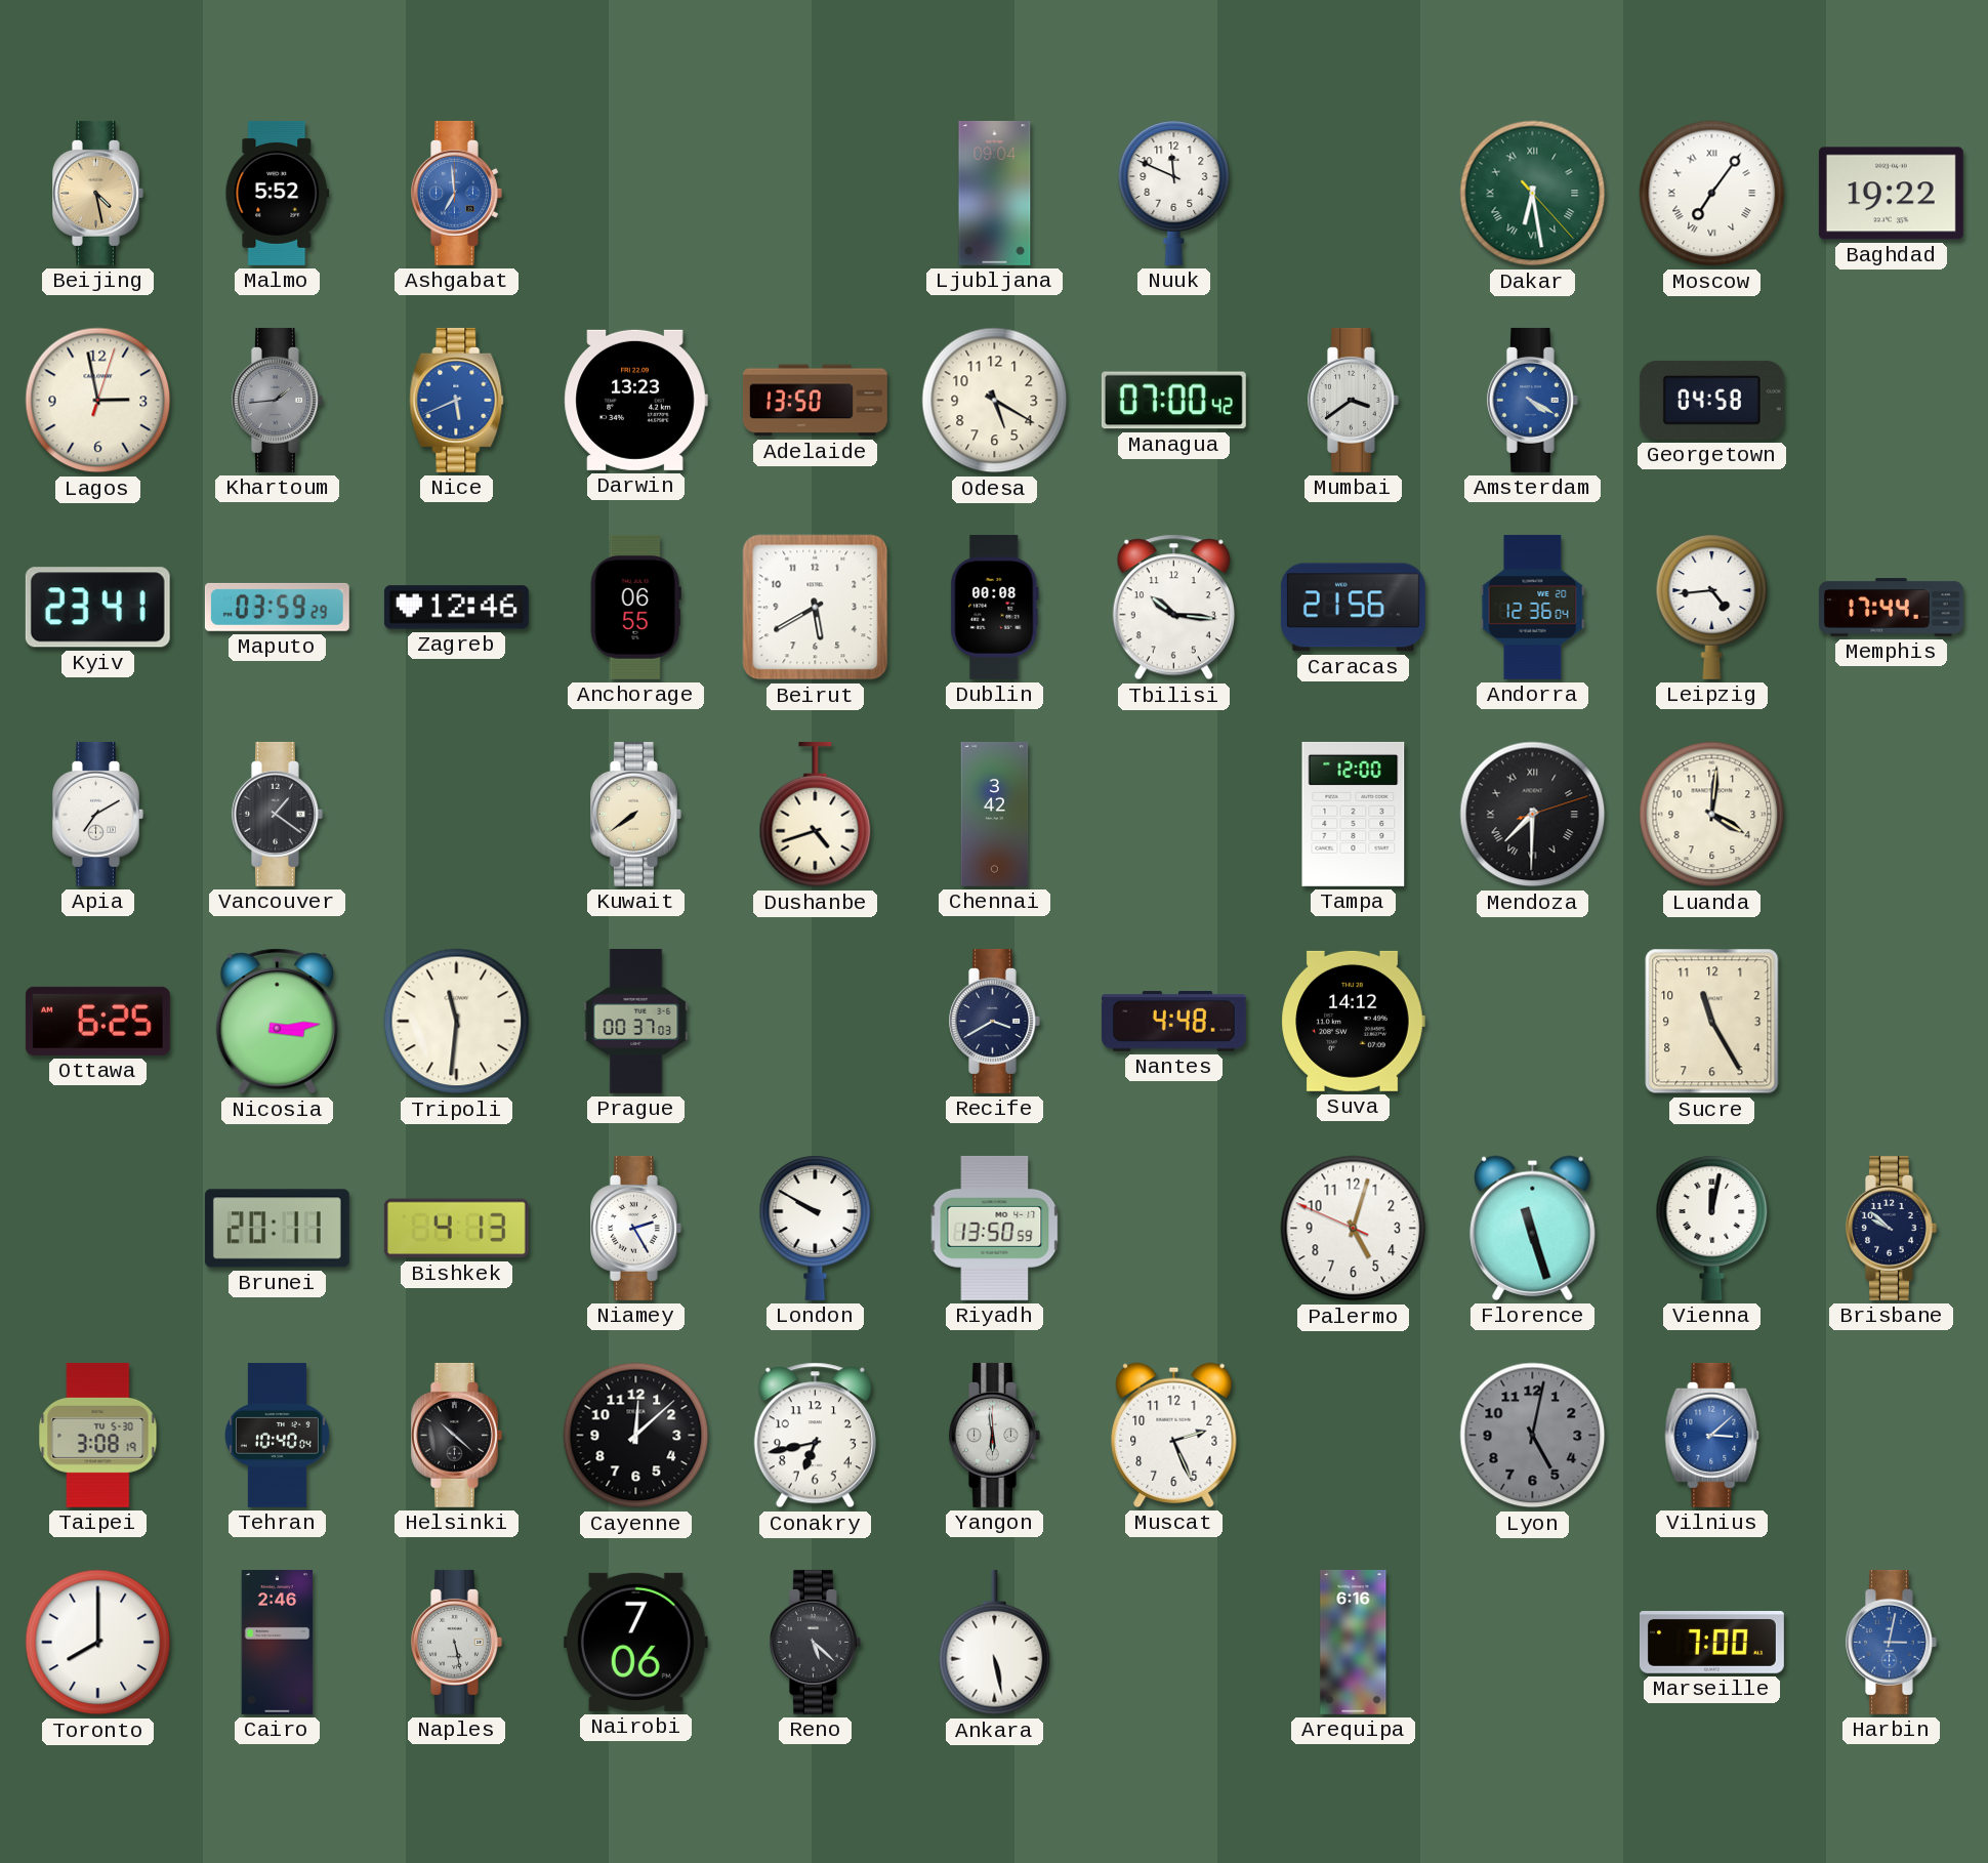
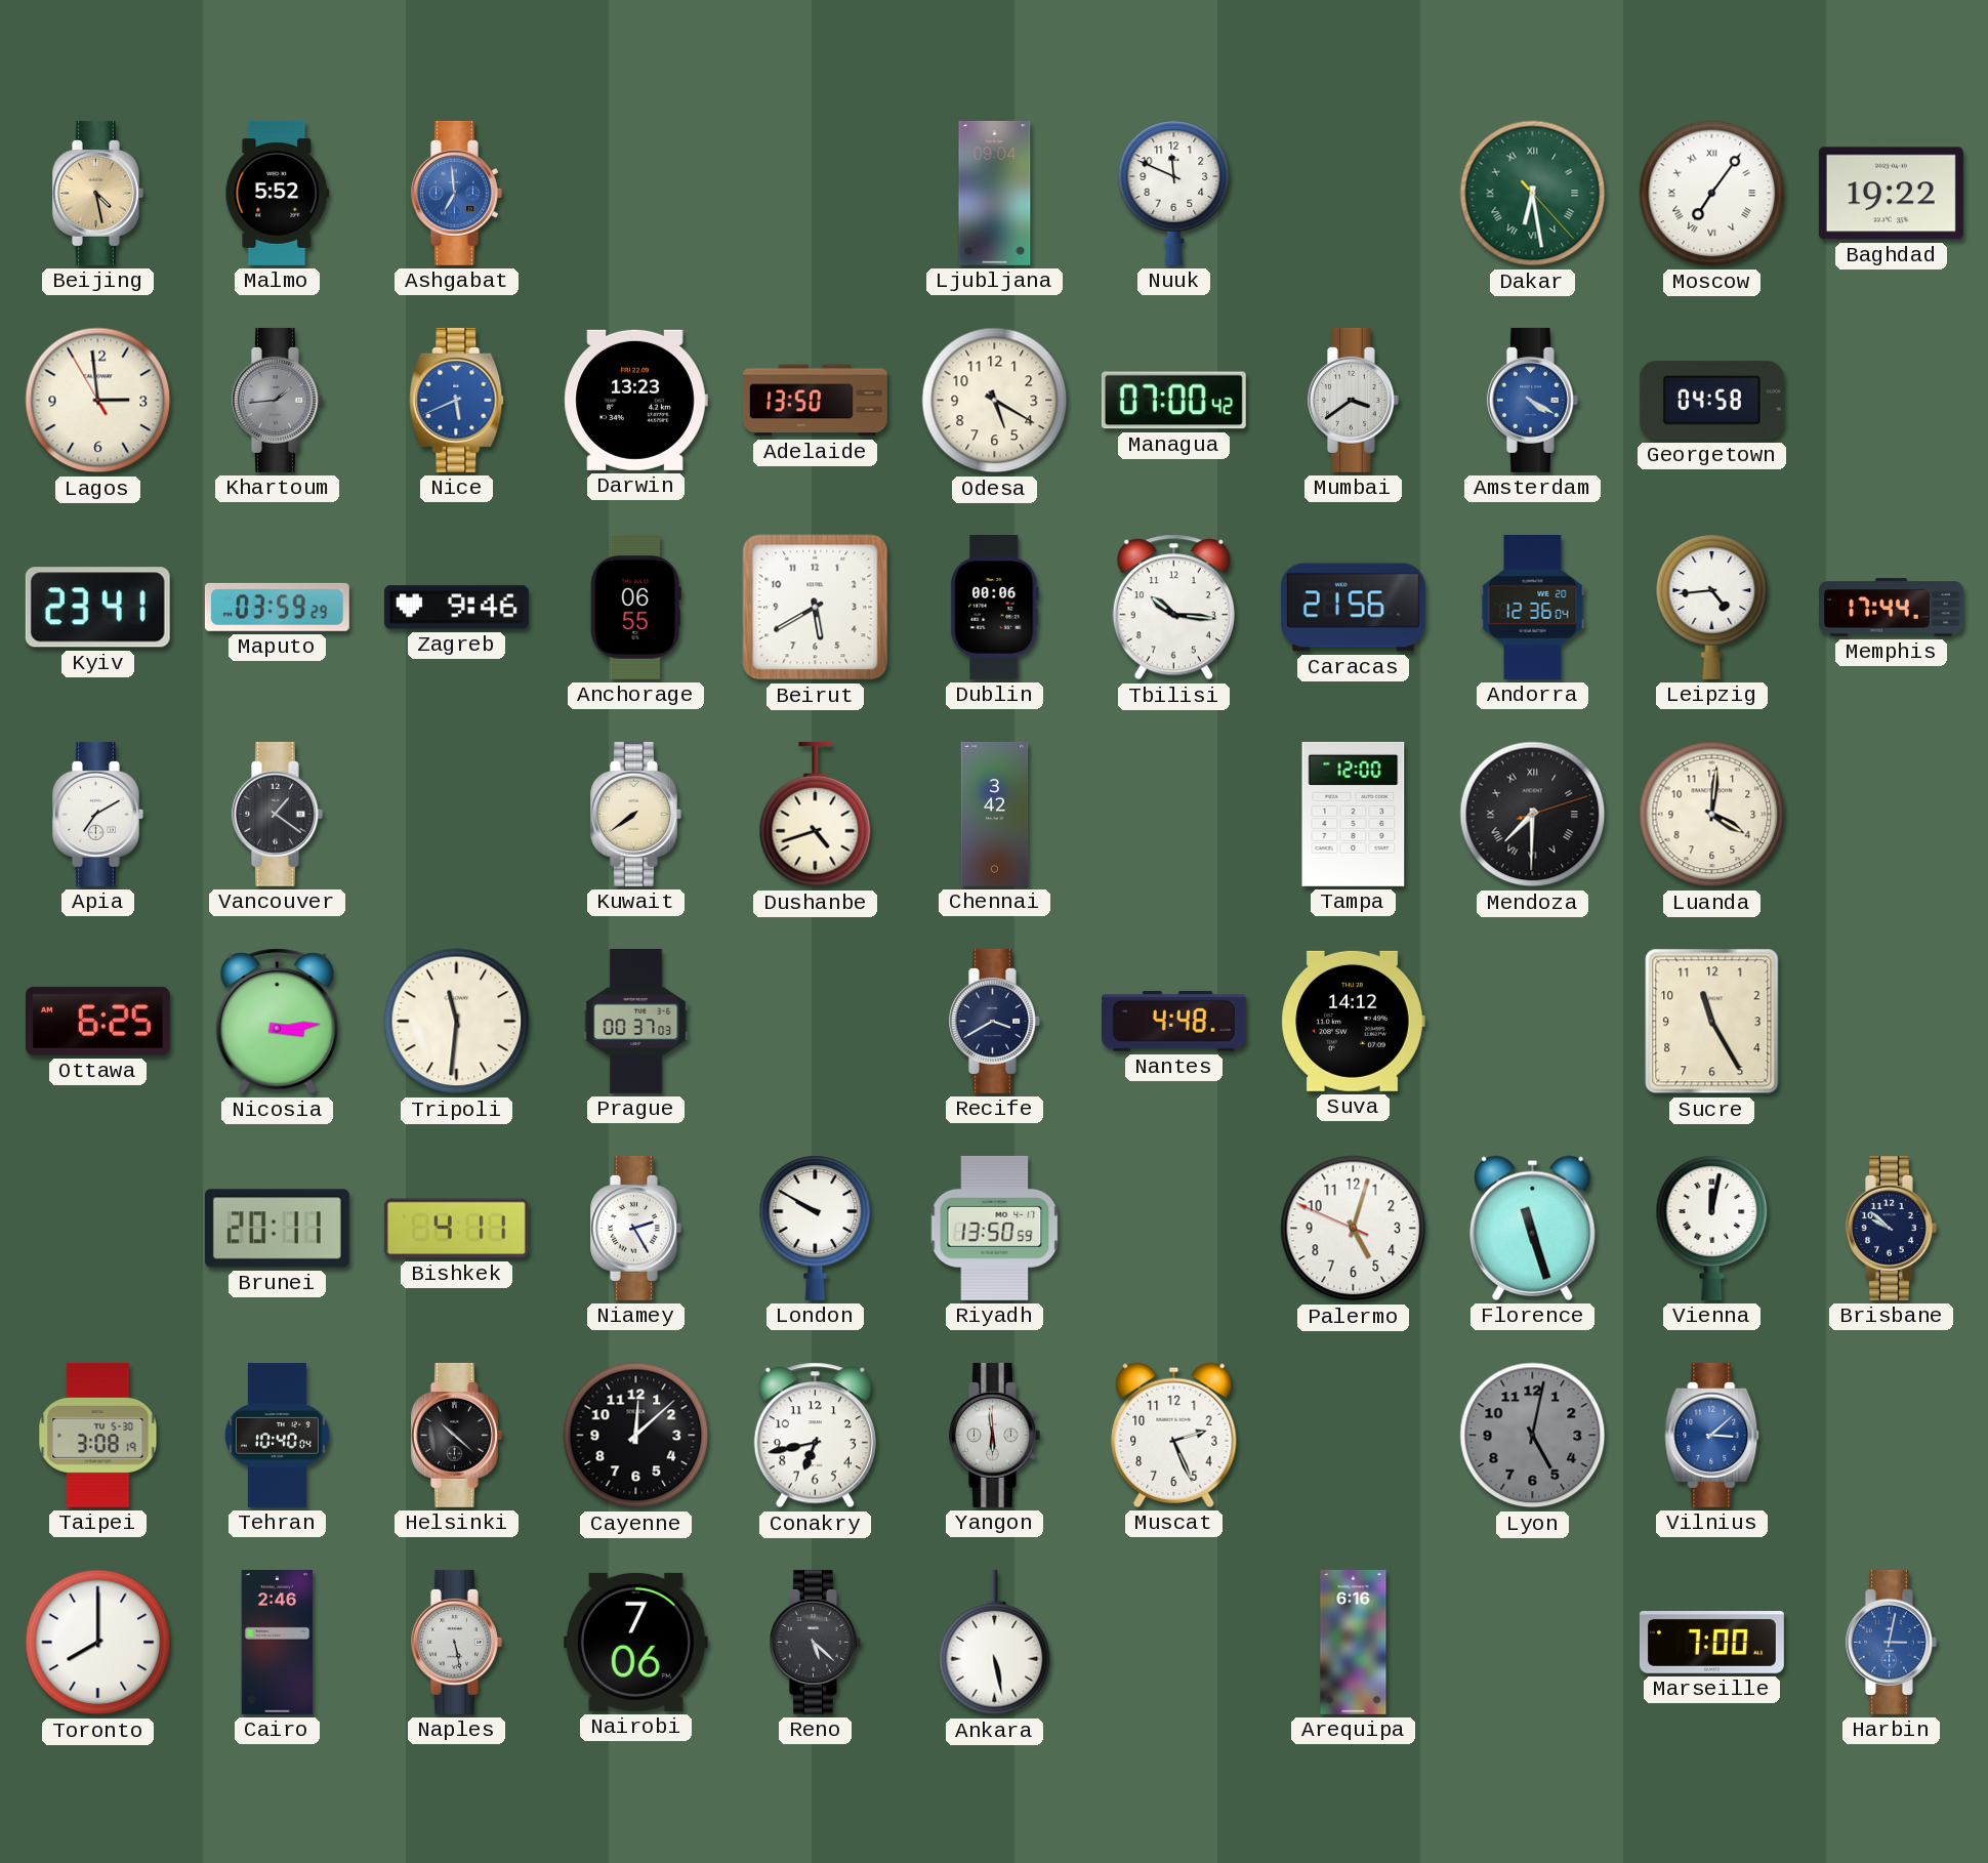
Lagos: 2:58:03 -> 2:58:55
Zagreb: 12:46 -> 9:46
Dublin: 00:08 -> 00:06
Bishkek: 4:13 -> 4:11
